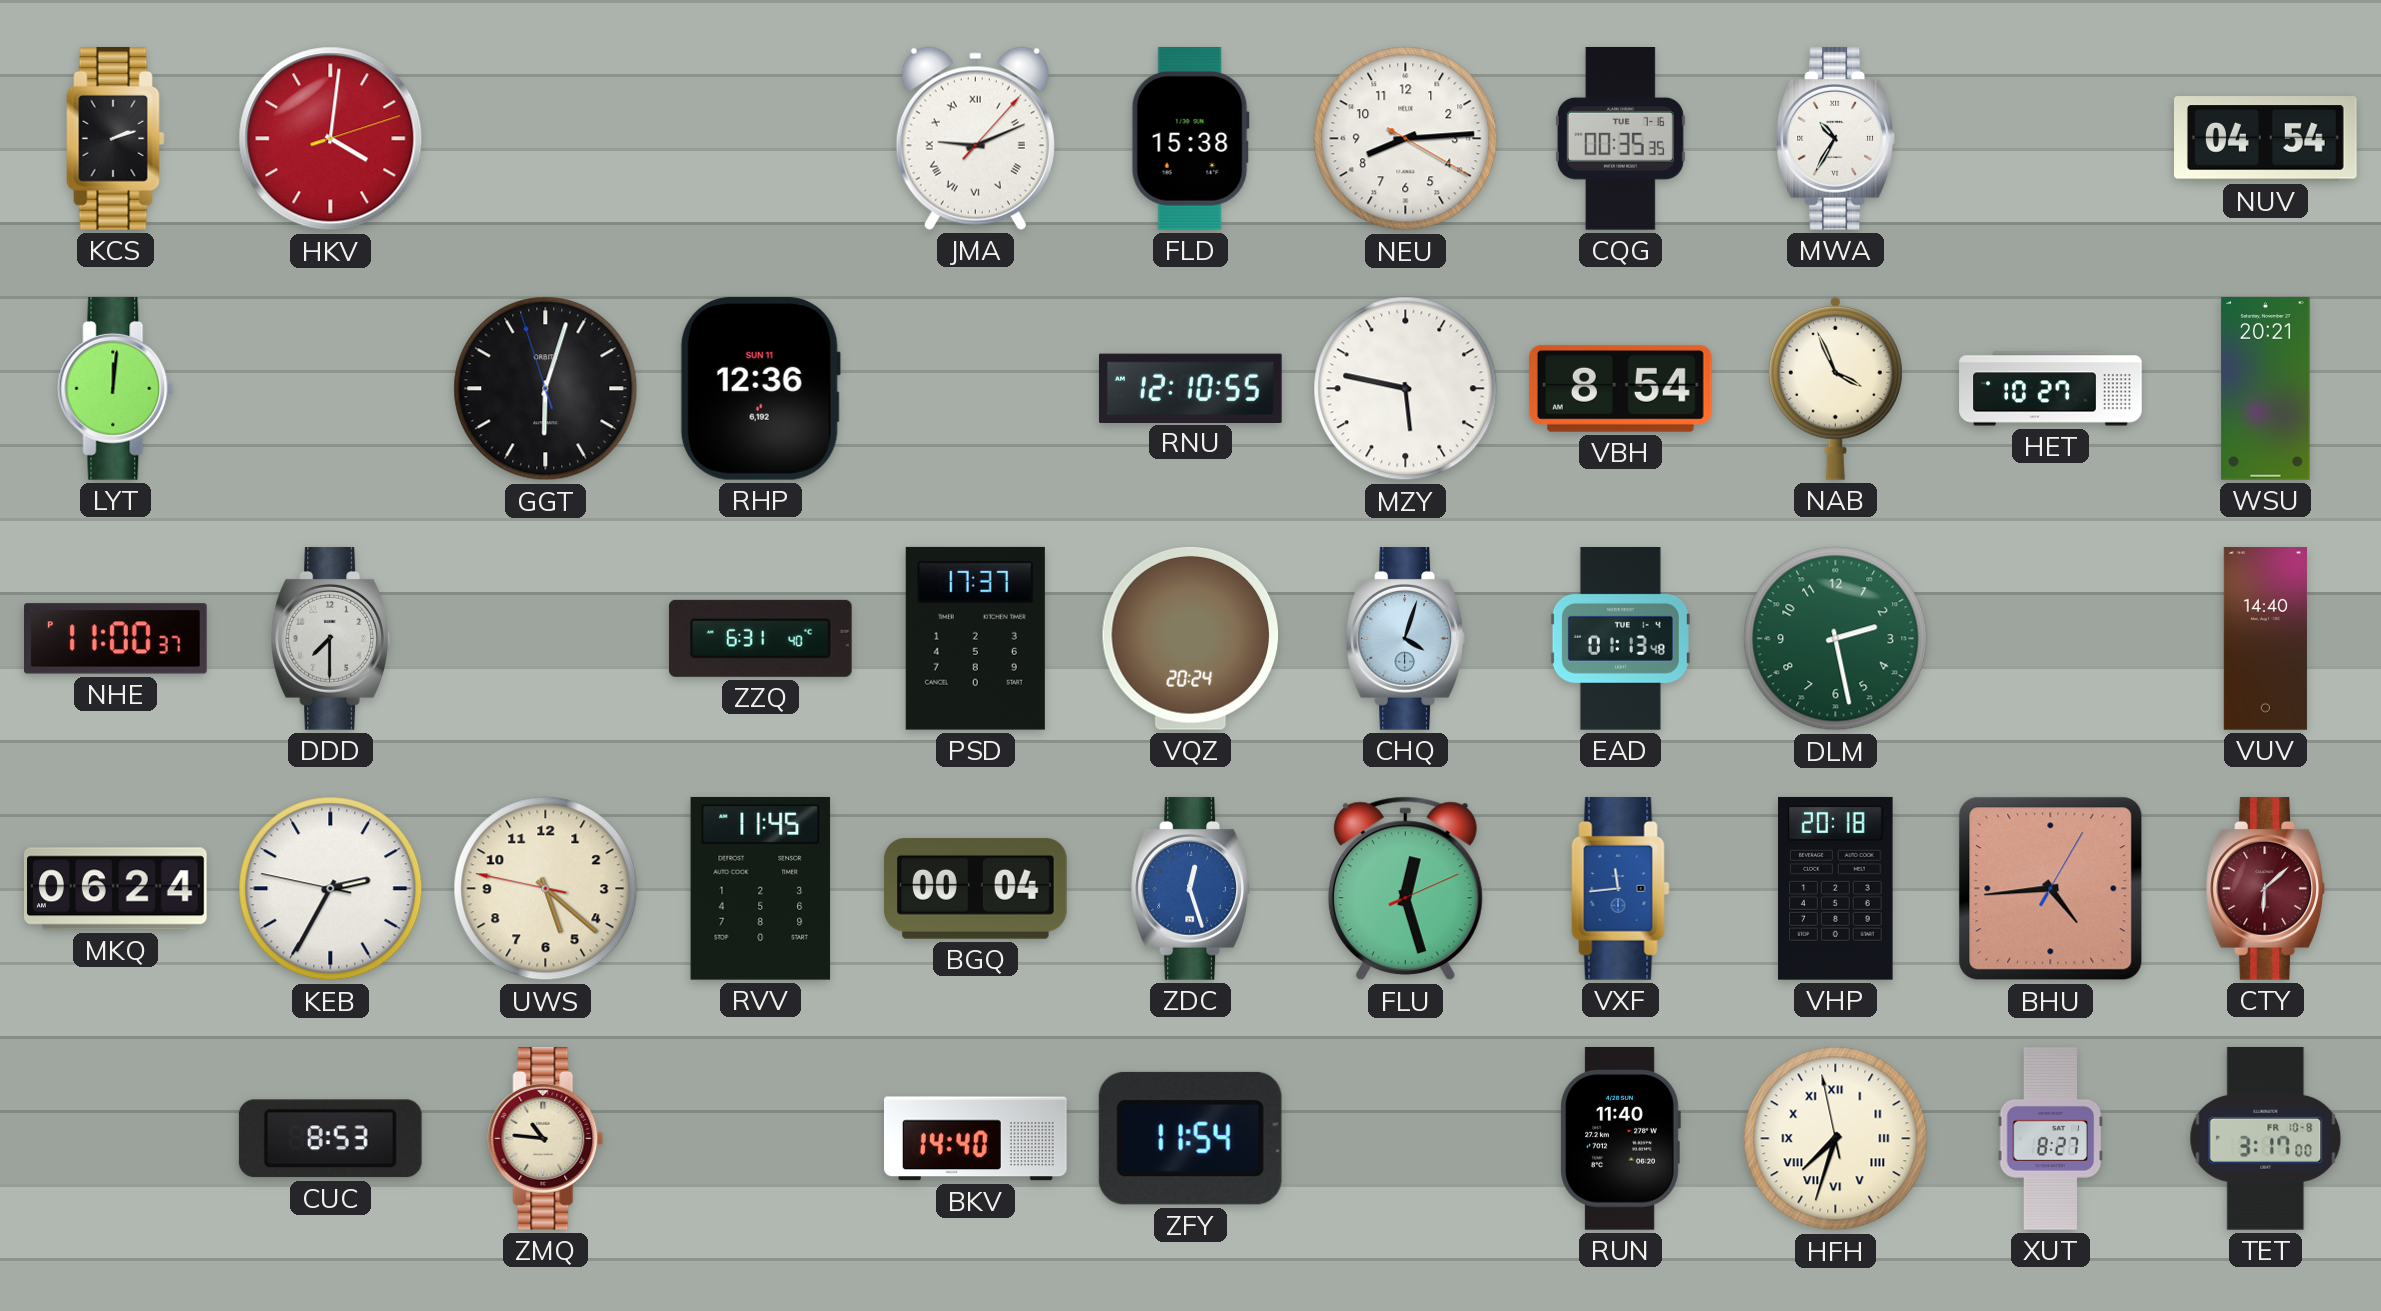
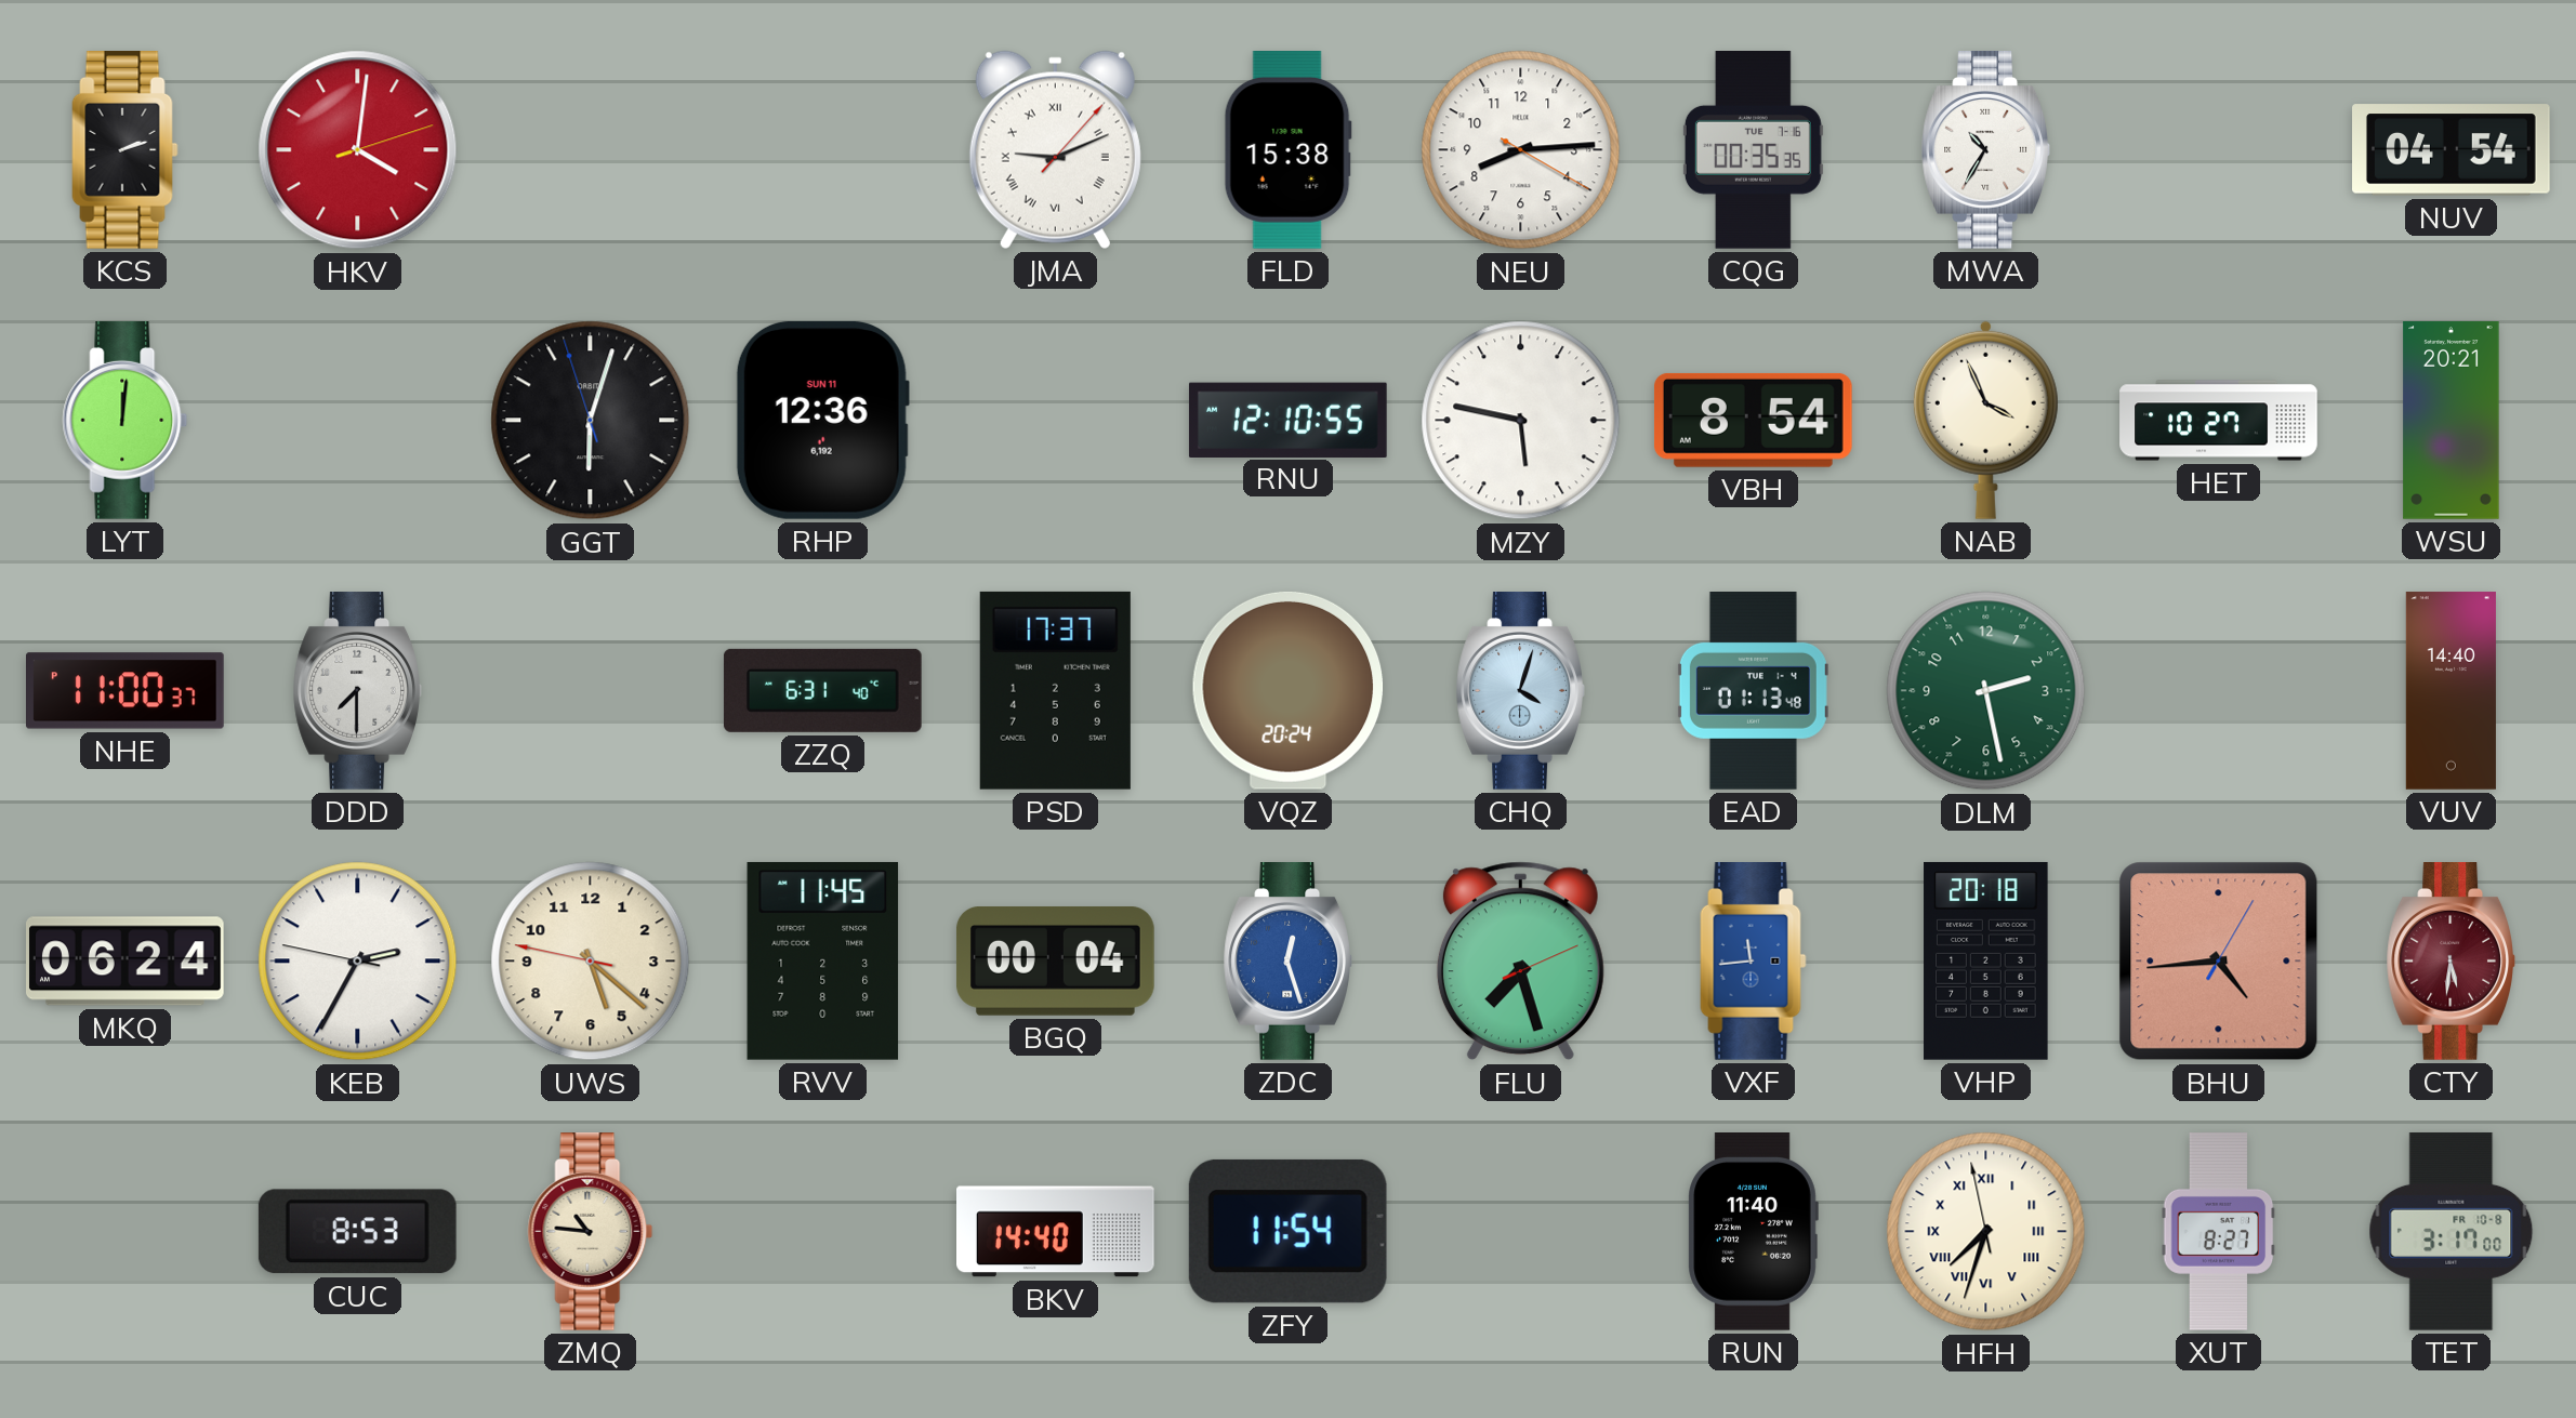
FLU: 12:27 -> 7:27
CTY: 6:08 -> 5:31
